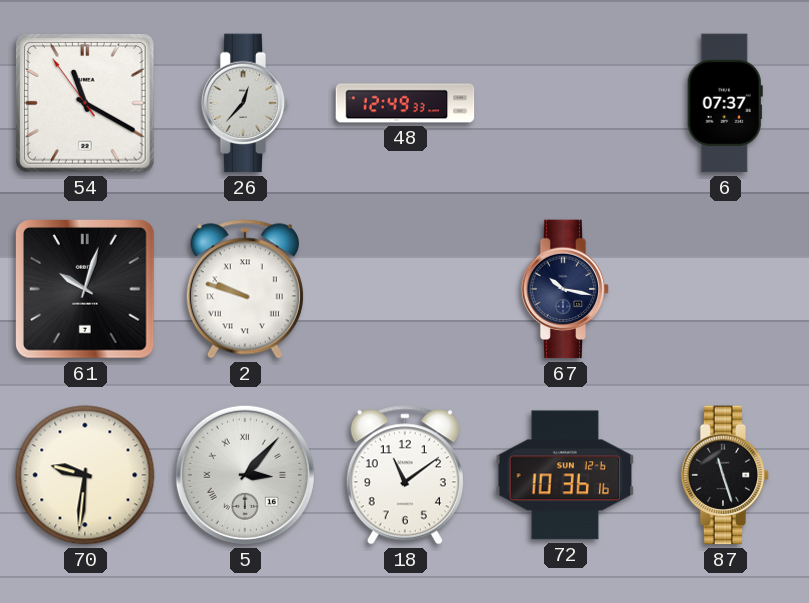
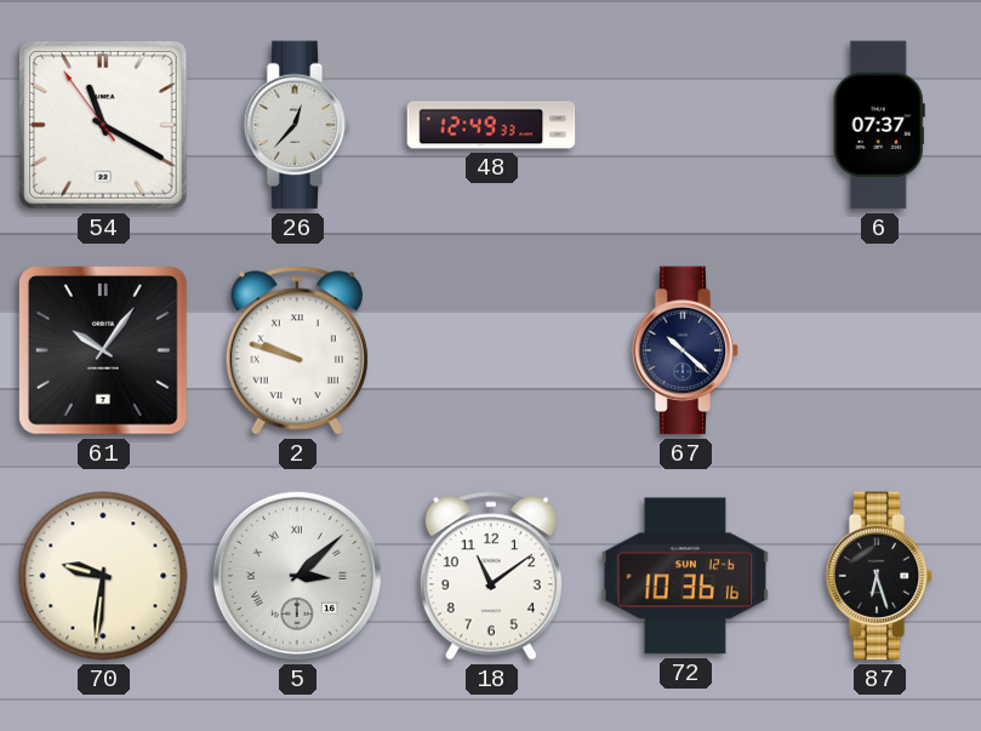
61: 10:03 -> 10:06
67: 10:17 -> 10:22
5: 3:07 -> 3:08
87: 11:27 -> 6:27
